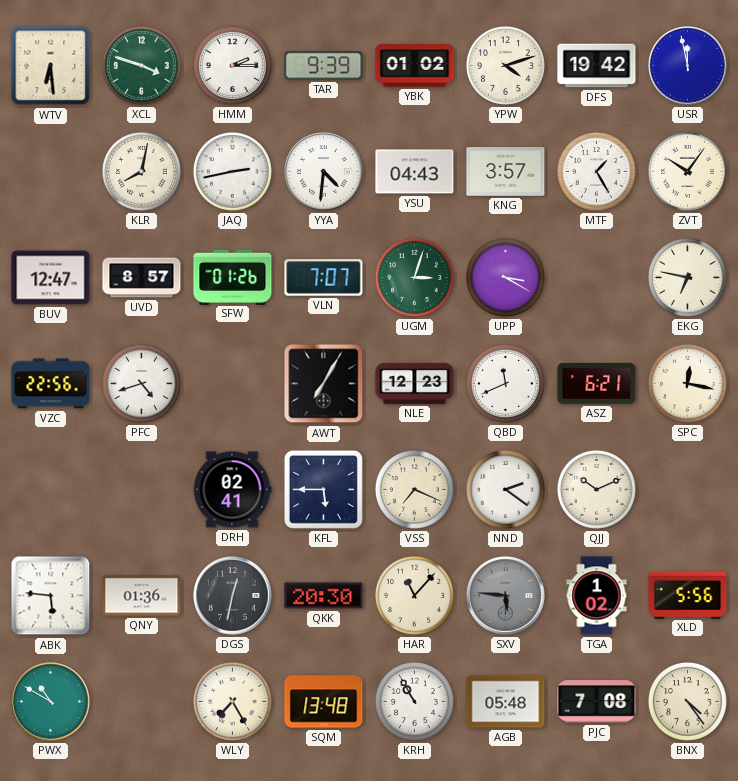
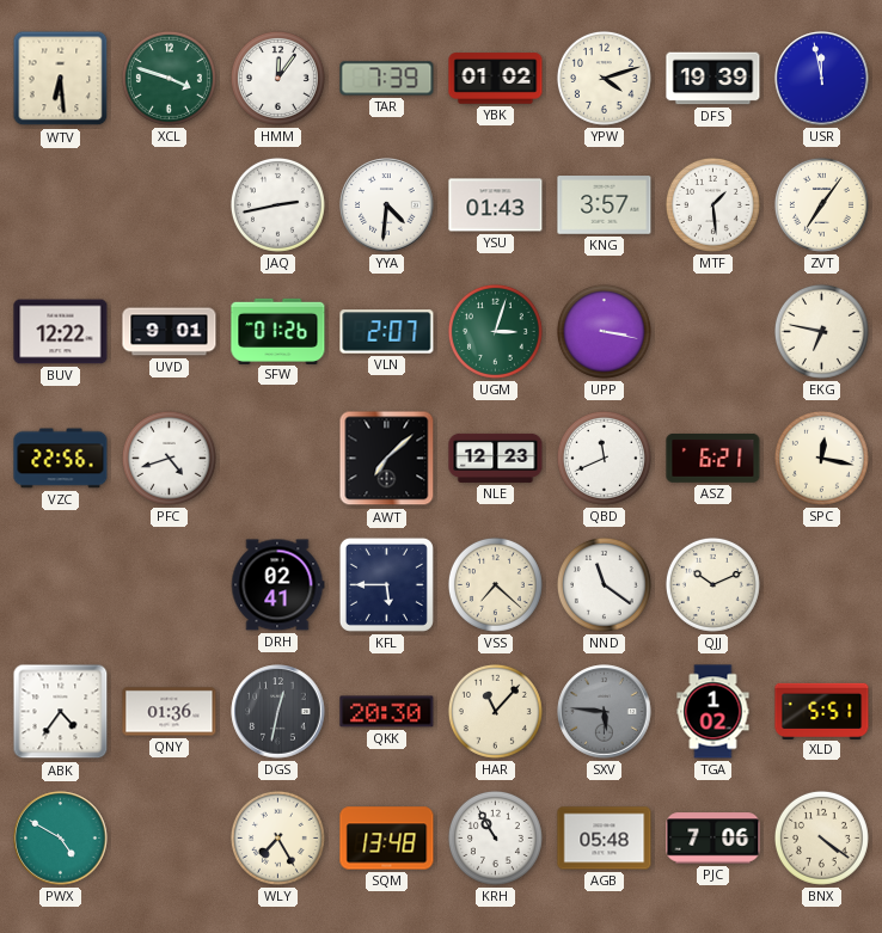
HMM: 2:15 -> 12:06
TAR: 9:39 -> 7:39
DFS: 19:42 -> 19:39
KLR: 8:02 -> none
YSU: 04:43 -> 01:43
MTF: 1:25 -> 1:29
ZVT: 10:06 -> 7:06
BUV: 12:47 -> 12:22
UVD: 8:57 -> 9:01
VLN: 7:07 -> 2:07
UPP: 3:20 -> 3:17
AWT: 7:05 -> 7:08
VSS: 7:19 -> 7:22
NND: 2:21 -> 11:21
ABK: 5:46 -> 4:36
XLD: 5:56 -> 5:51
PWX: 10:50 -> 4:50
PJC: 7:08 -> 7:06
BNX: 4:24 -> 4:21
